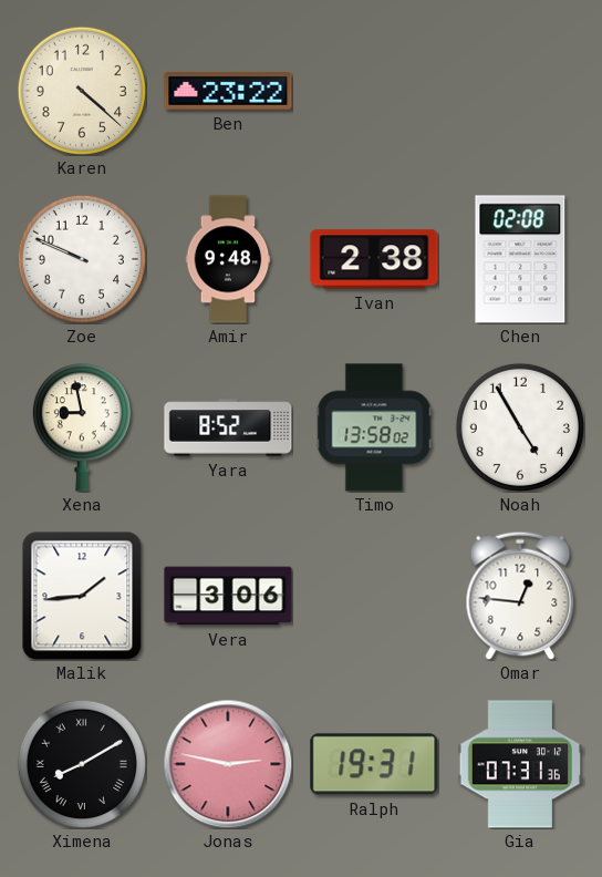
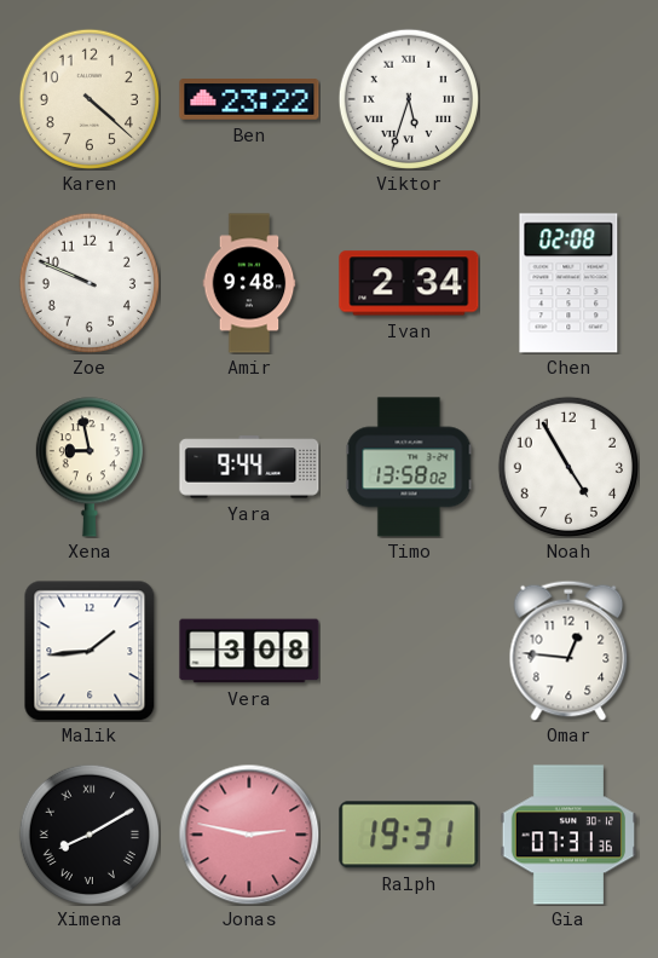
Viktor: none -> 5:33
Ivan: 2:38 -> 2:34
Yara: 8:52 -> 9:44
Vera: 3:06 -> 3:08
